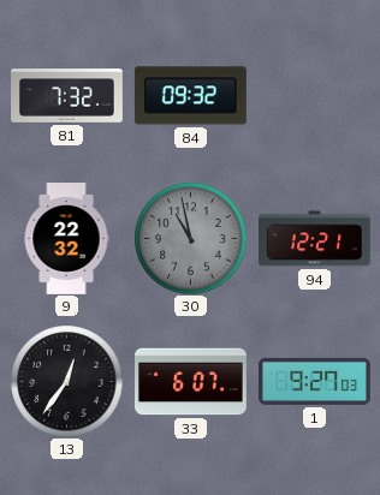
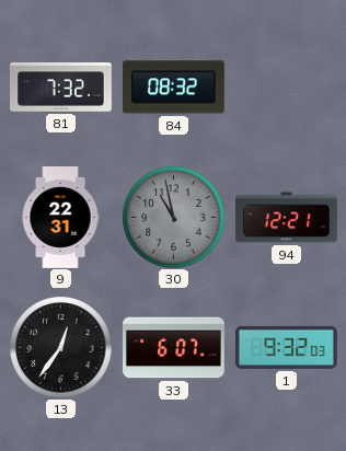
84: 09:32 -> 08:32
9: 22:32 -> 22:31
1: 9:27 -> 9:32
